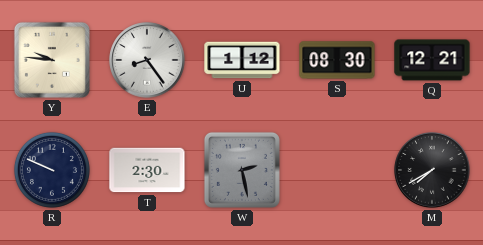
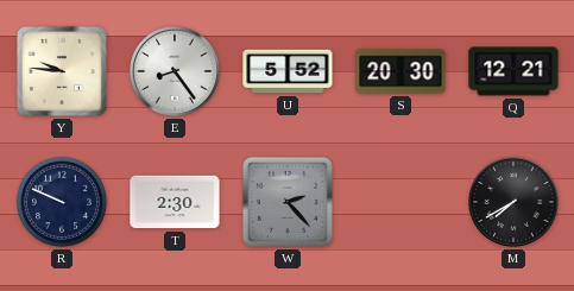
U: 1:12 -> 5:52
S: 08:30 -> 20:30
W: 2:28 -> 2:23
